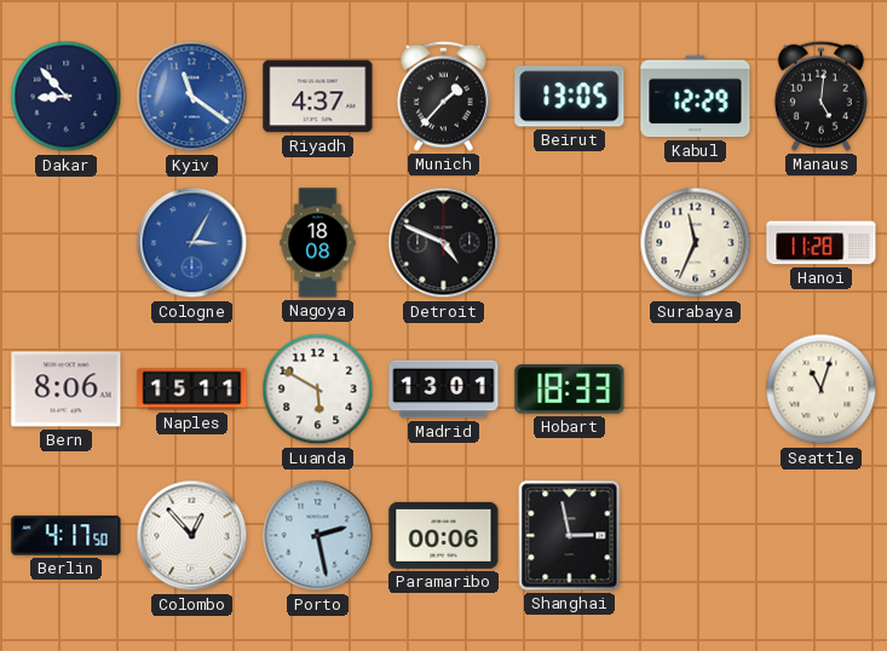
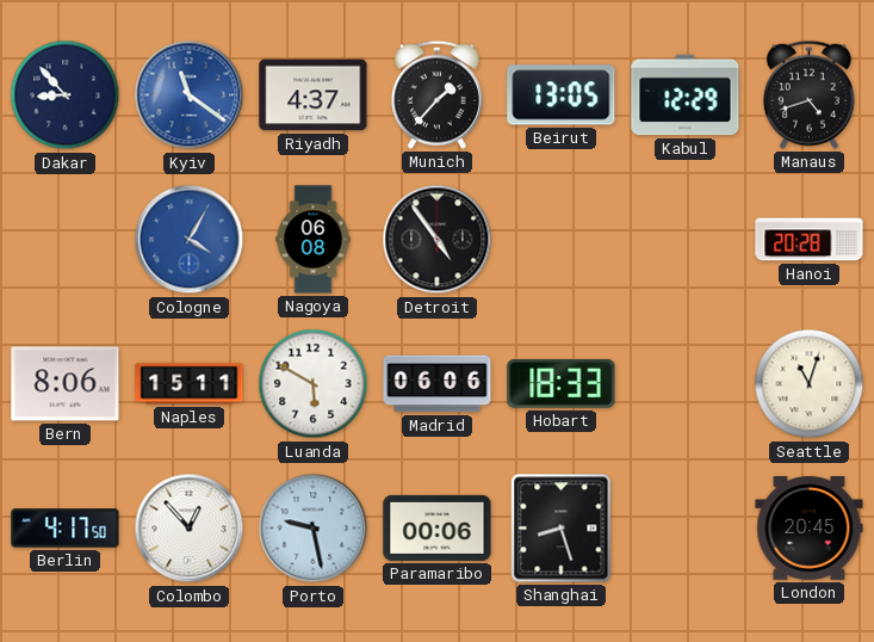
Manaus: 5:01 -> 4:42
Cologne: 3:05 -> 4:05
Nagoya: 18:08 -> 06:08
Detroit: 4:49 -> 4:54
Surabaya: 11:34 -> none
Hanoi: 11:28 -> 20:28
Madrid: 13:01 -> 06:06
Porto: 2:28 -> 9:28
Shanghai: 2:58 -> 8:27
London: none -> 20:45
